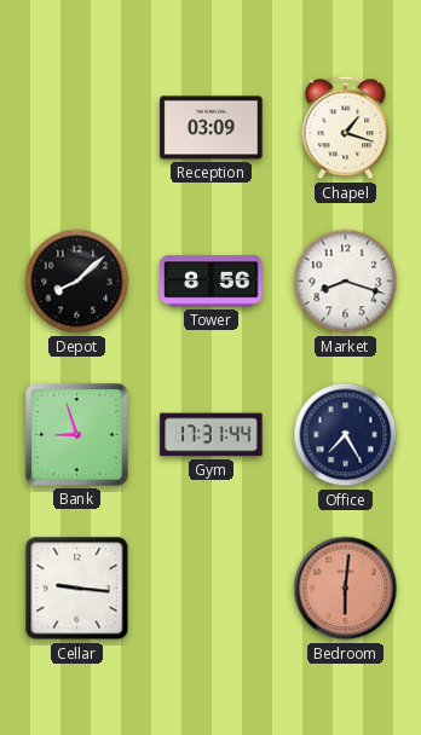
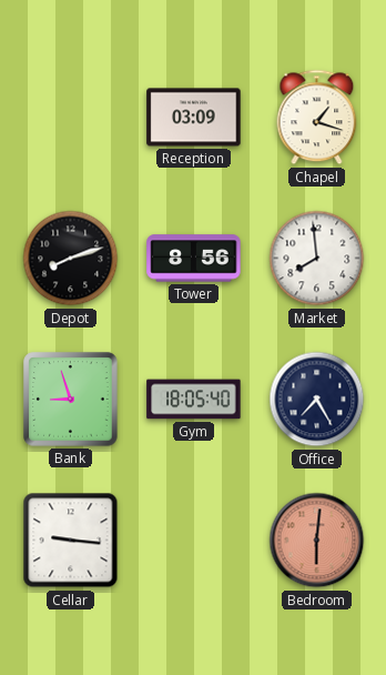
Depot: 8:08 -> 8:12
Market: 8:18 -> 7:59
Gym: 17:31 -> 18:05
